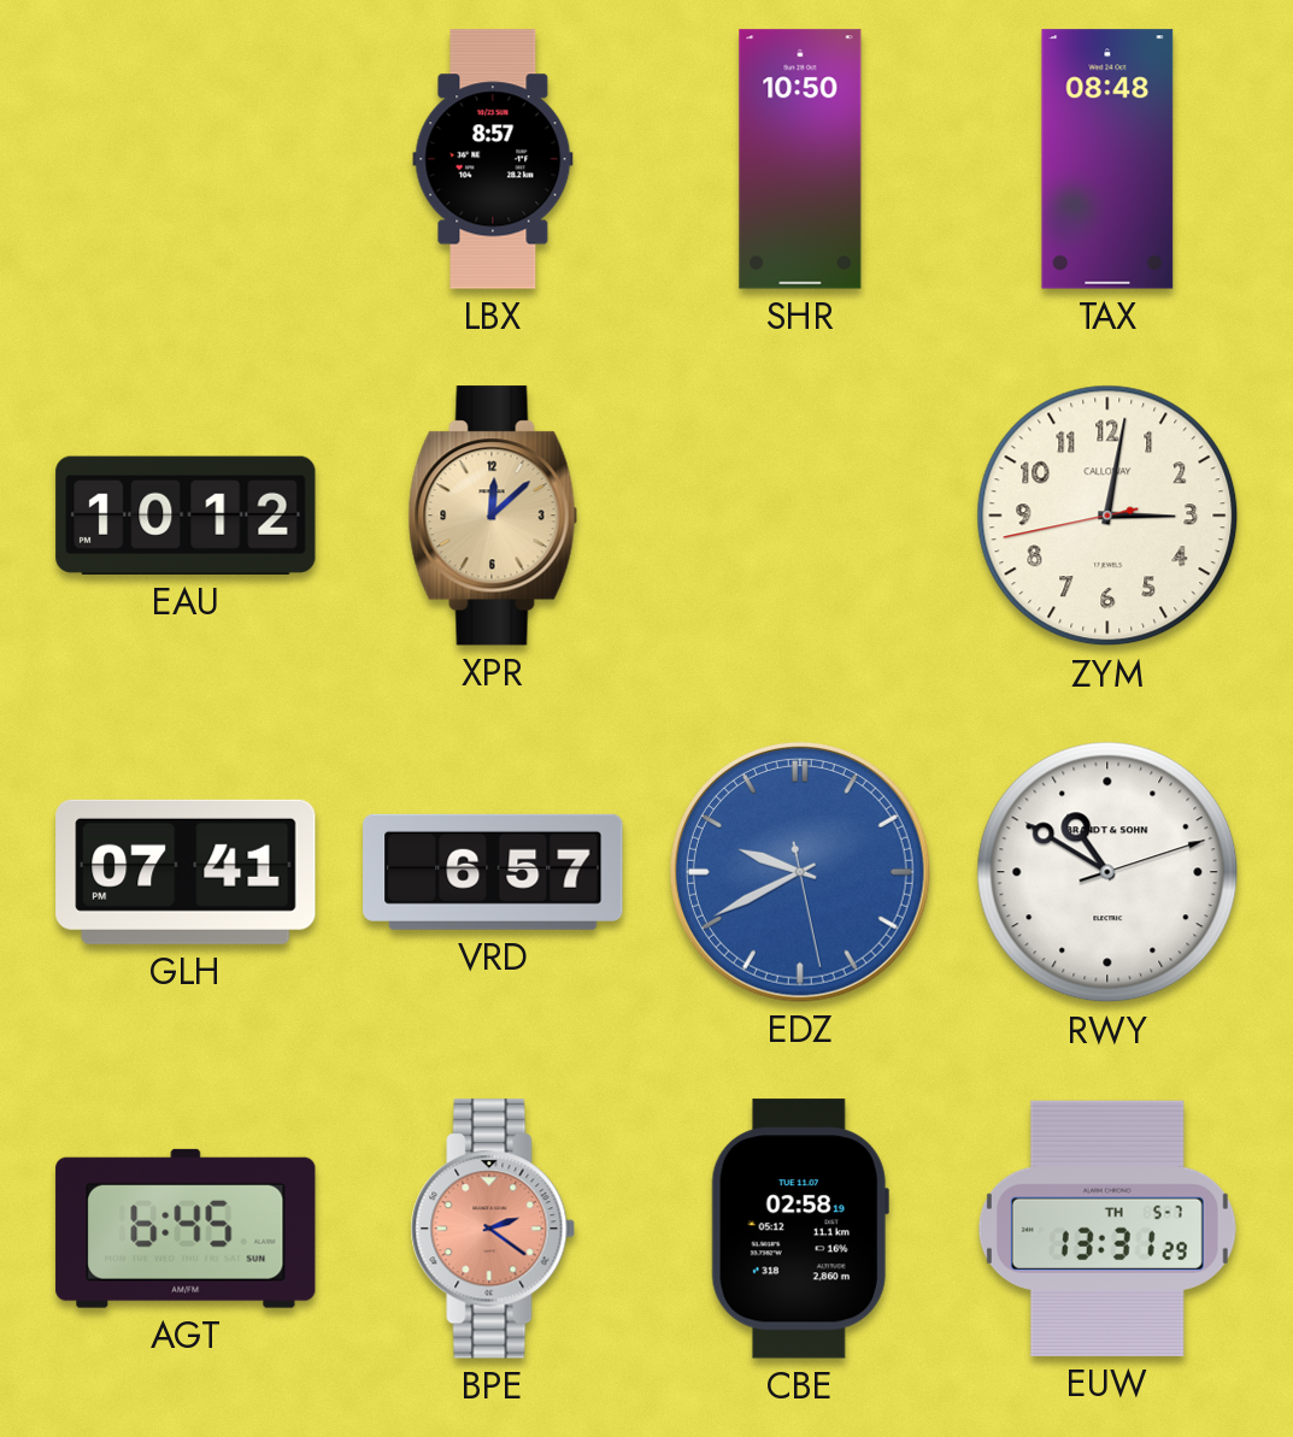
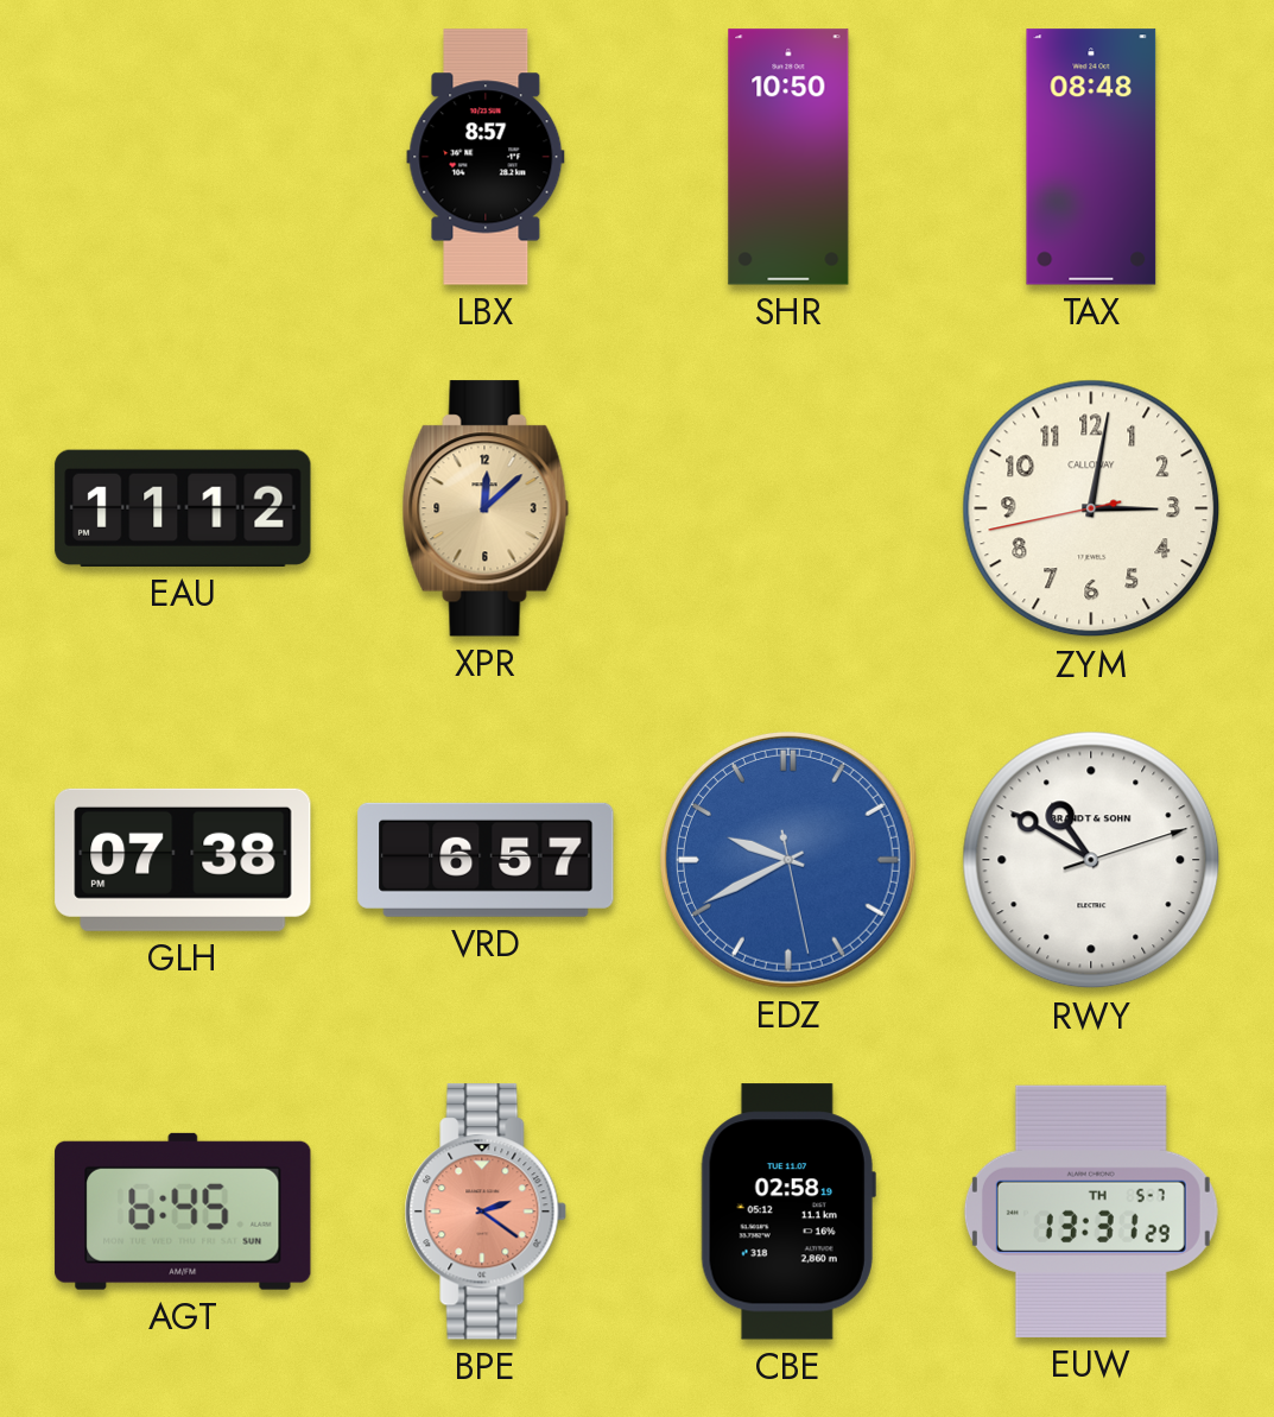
EAU: 10:12 -> 11:12
GLH: 07:41 -> 07:38
